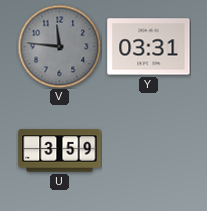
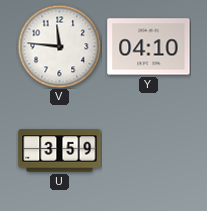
V dial: grey -> white
Y: 03:31 -> 04:10
